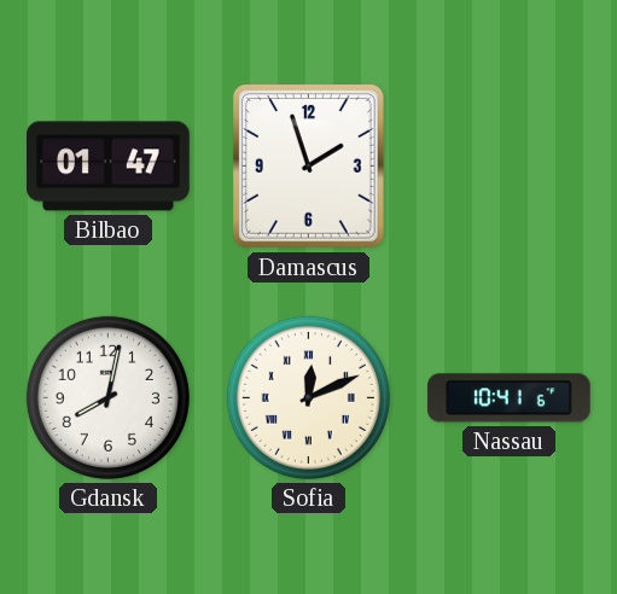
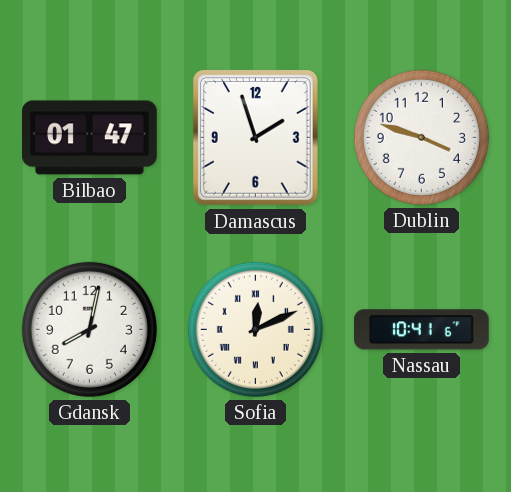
Dublin: none -> 3:48
